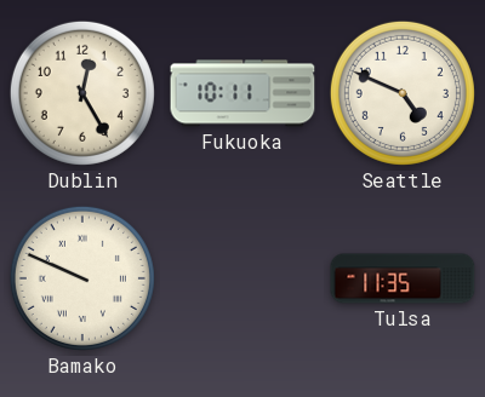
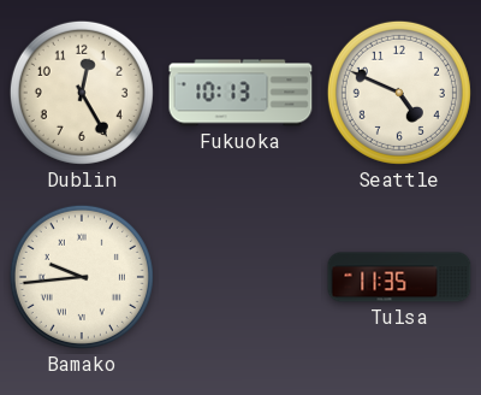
Fukuoka: 10:11 -> 10:13
Bamako: 9:49 -> 9:44
